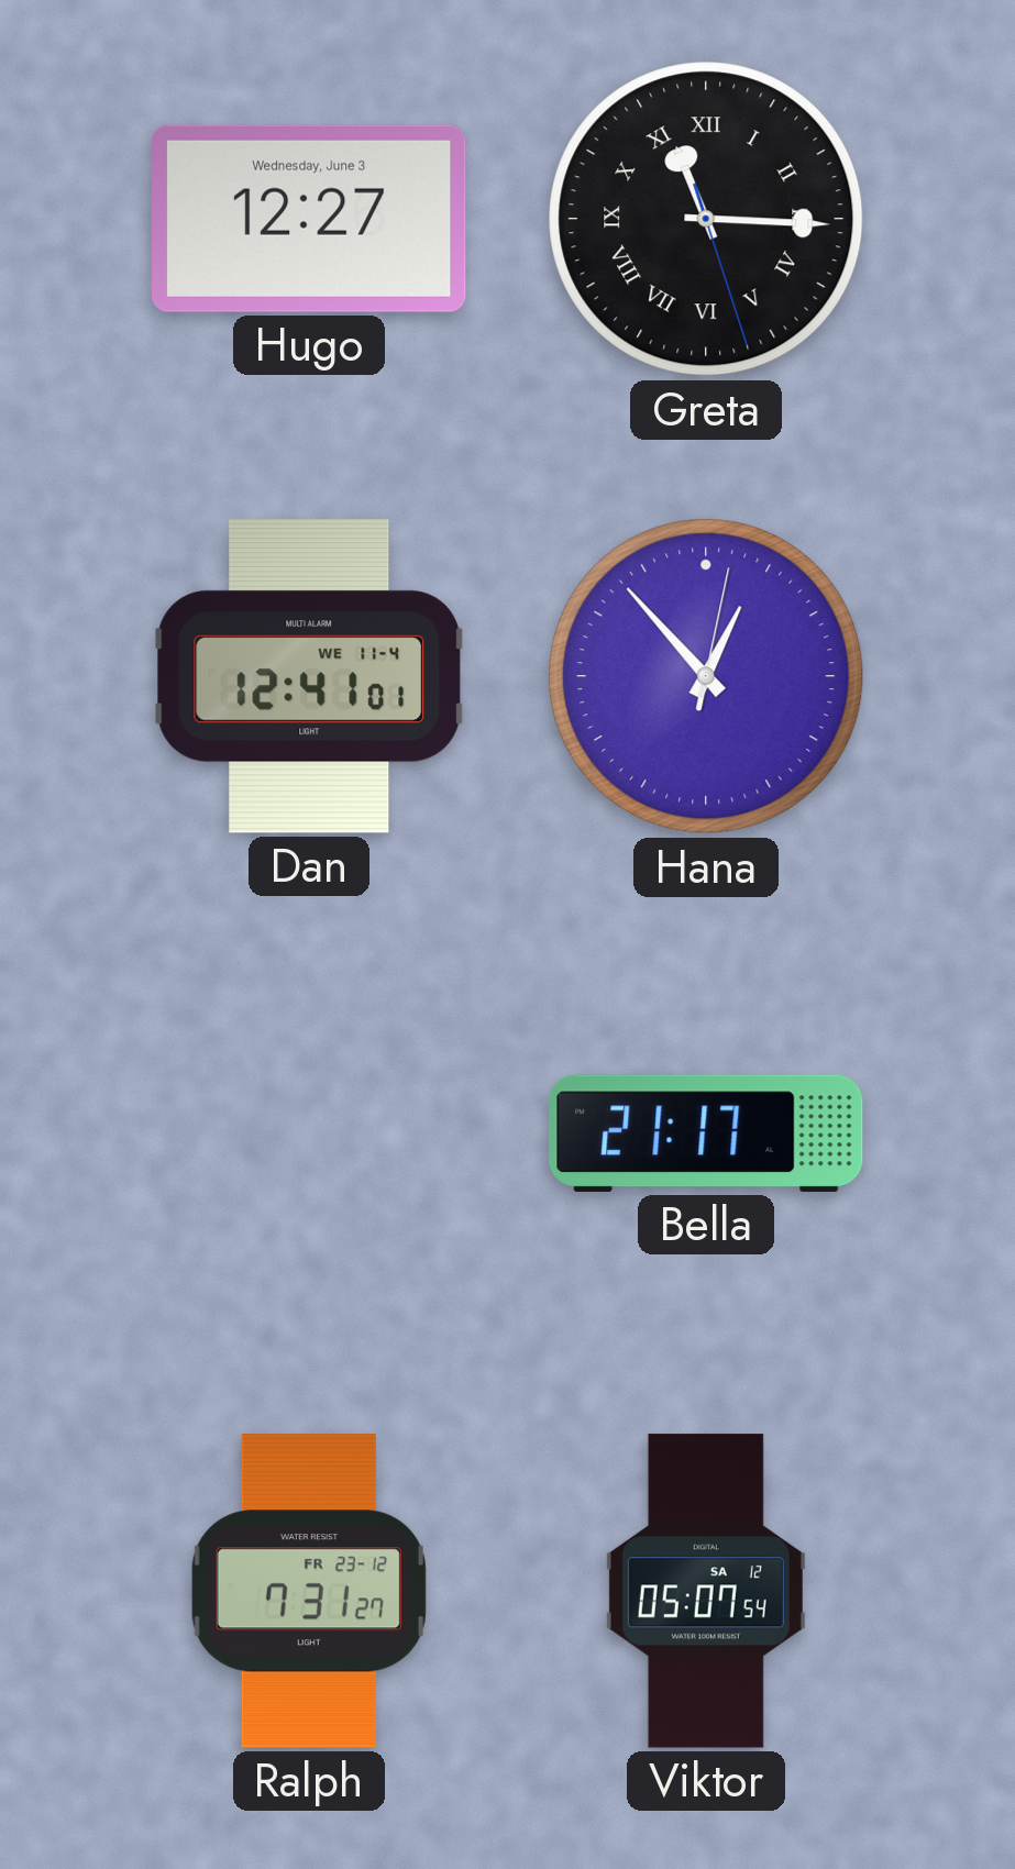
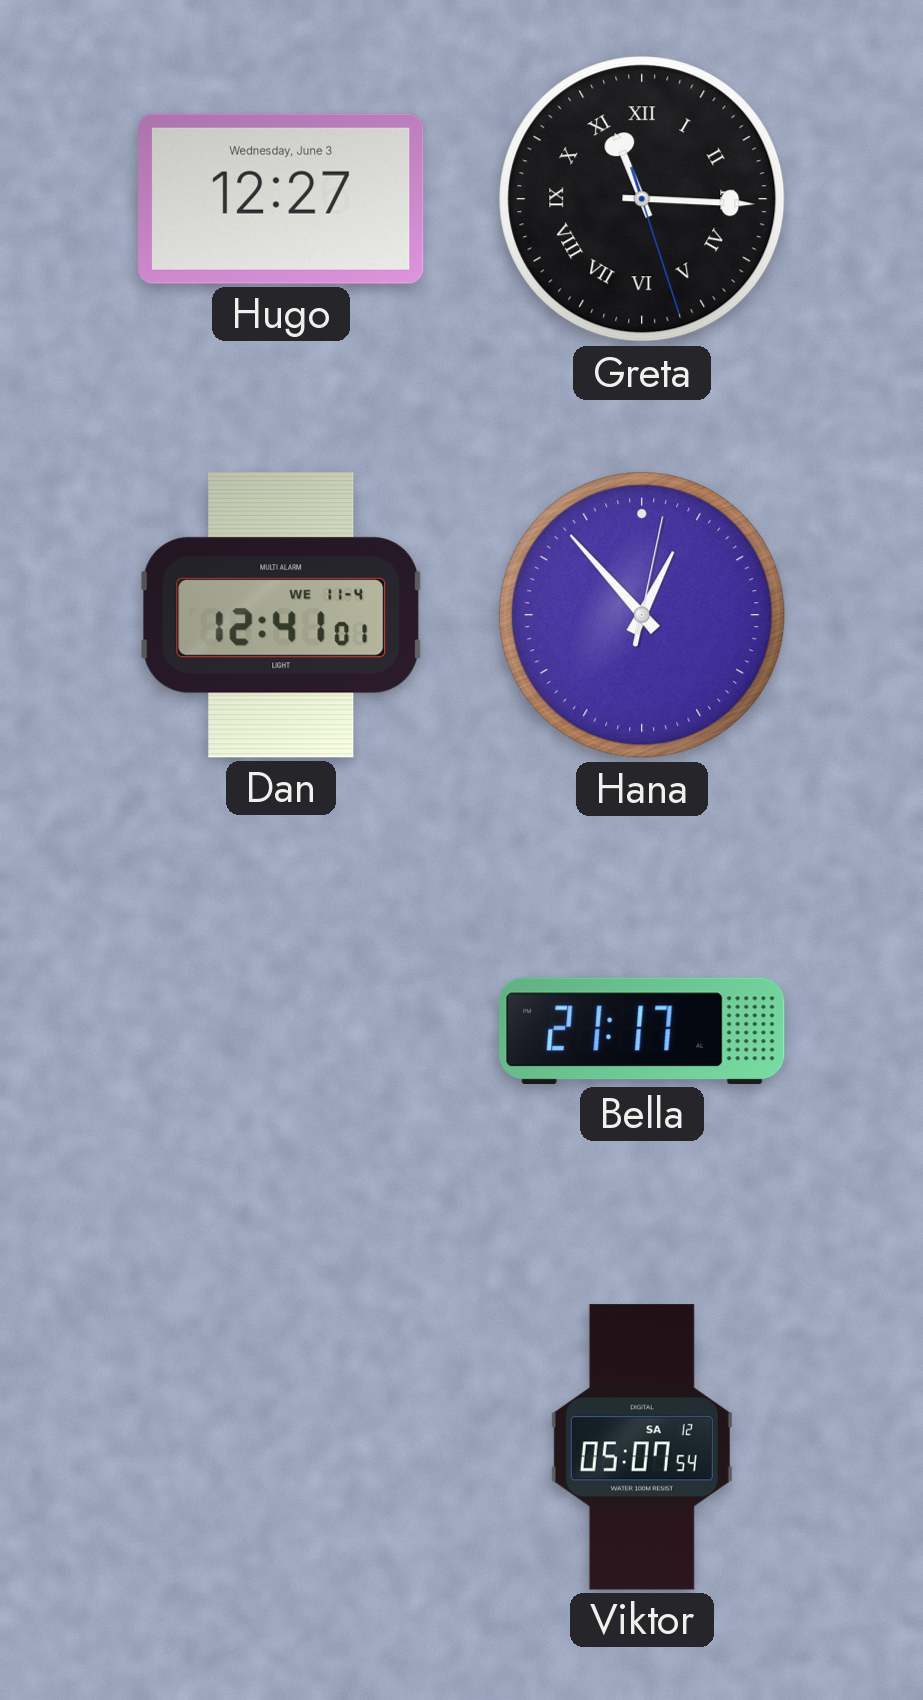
Ralph: 7:31 -> none
